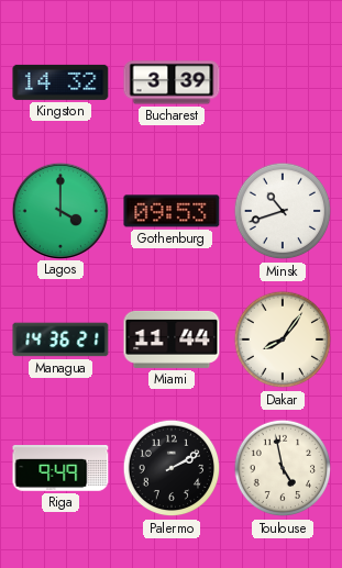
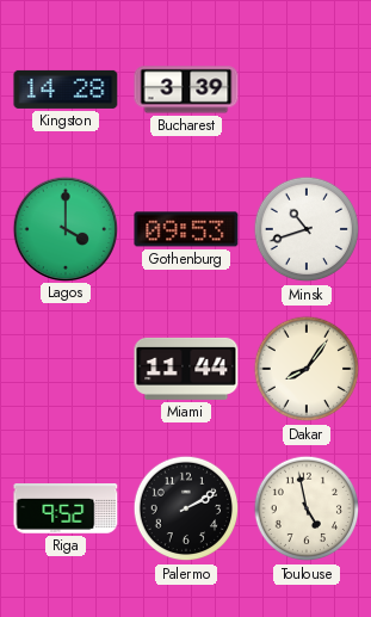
Kingston: 14:32 -> 14:28
Managua: 14:36 -> none
Riga: 9:49 -> 9:52
